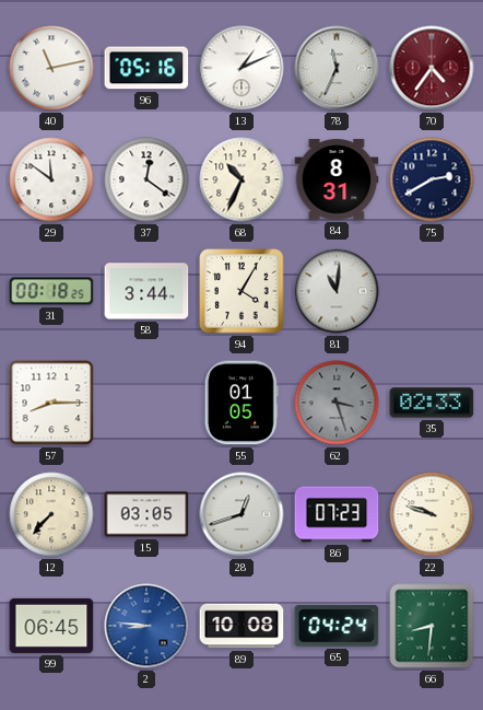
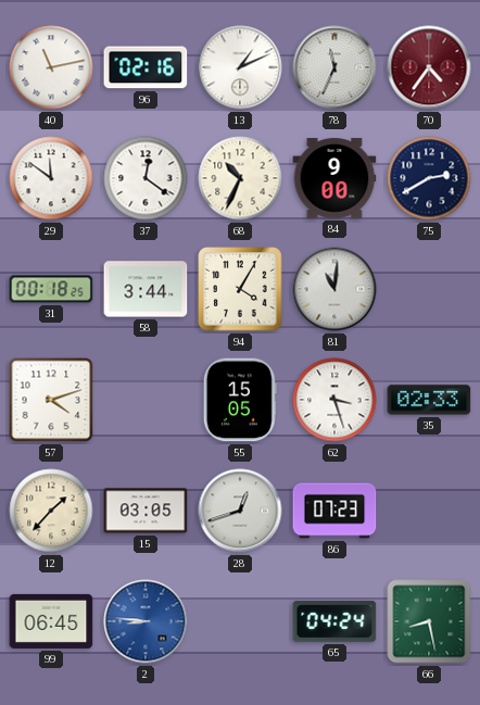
96: 05:16 -> 02:16
84: 8:31 -> 9:00
57: 8:15 -> 4:12
55: 01:05 -> 15:05
62 dial: grey -> white
12: 7:37 -> 1:37
22: 9:48 -> none
89: 10:08 -> none
66: 8:31 -> 8:28
